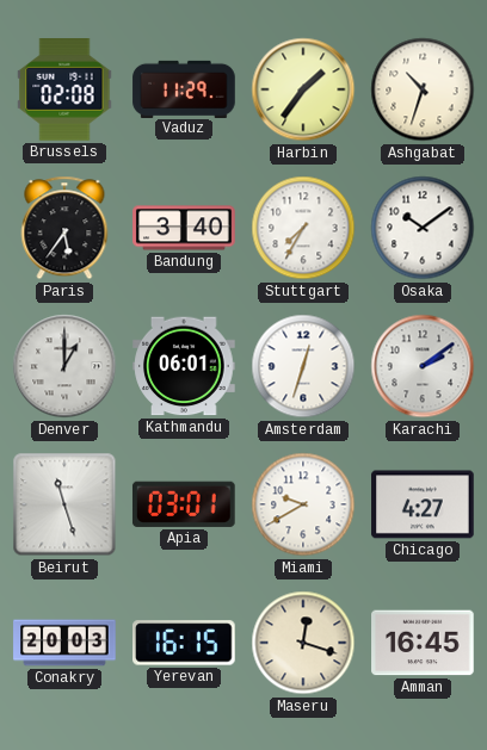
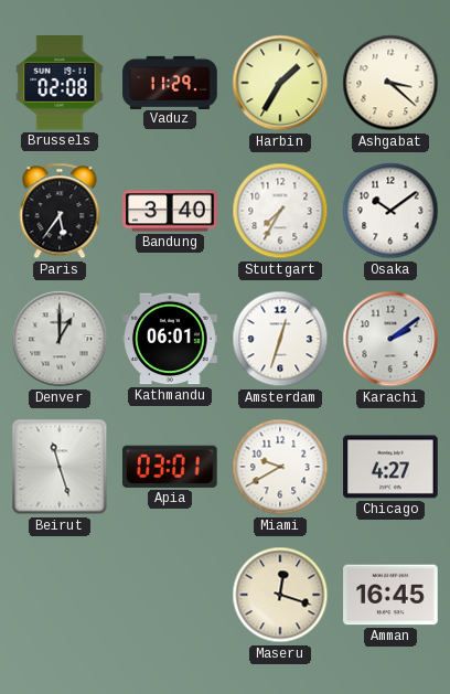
Harbin: 1:36 -> 1:35
Ashgabat: 10:33 -> 3:22
Conakry: 20:03 -> none
Yerevan: 16:15 -> none
